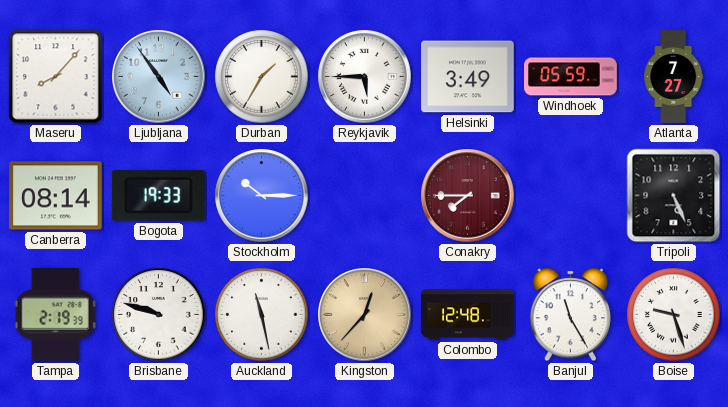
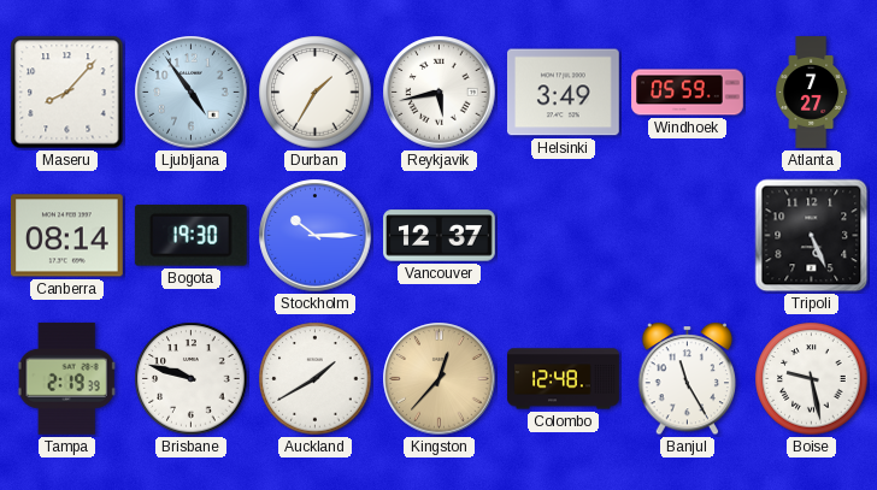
Reykjavik: 5:45 -> 5:43
Bogota: 19:33 -> 19:30
Vancouver: none -> 12:37
Conakry: 7:45 -> none
Auckland: 11:28 -> 1:40
Boise: 9:27 -> 9:28
